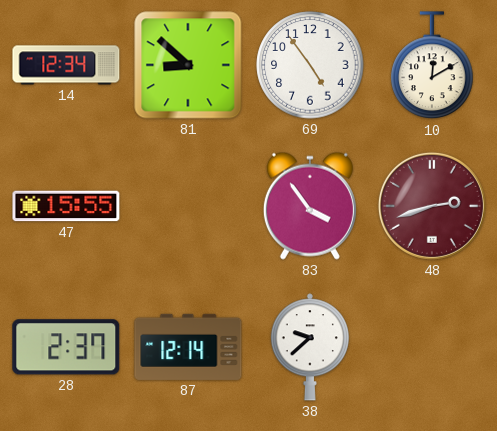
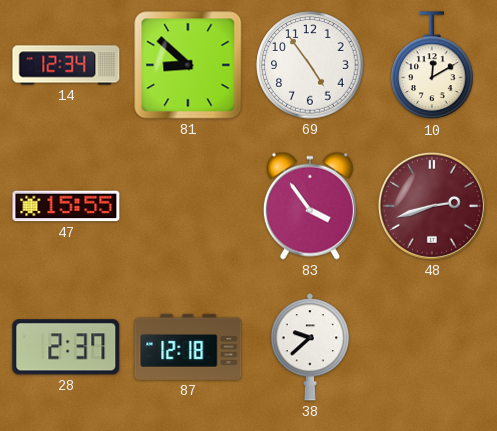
87: 12:14 -> 12:18
